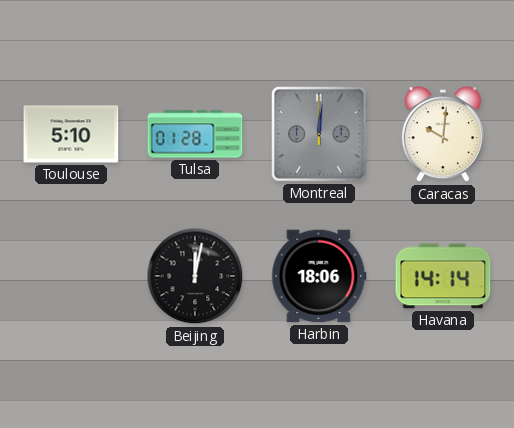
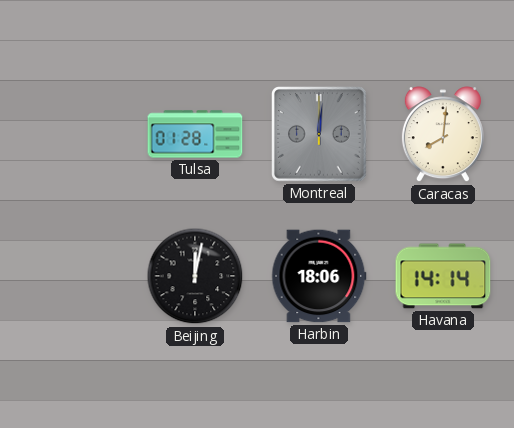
Toulouse: 5:10 -> none
Caracas: 10:01 -> 8:01
